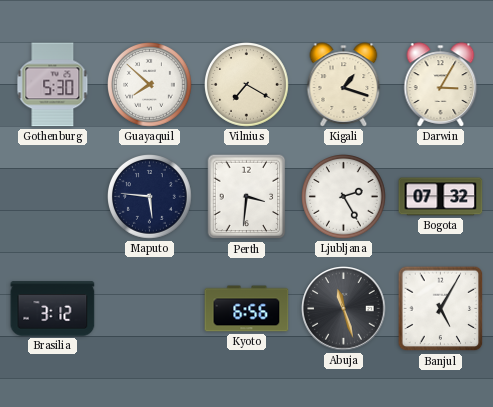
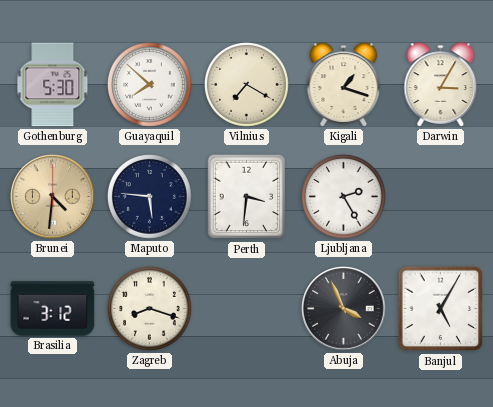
Brunei: none -> 4:31
Bogota: 07:32 -> none
Zagreb: none -> 8:18
Kyoto: 6:56 -> none
Abuja: 11:27 -> 3:56
